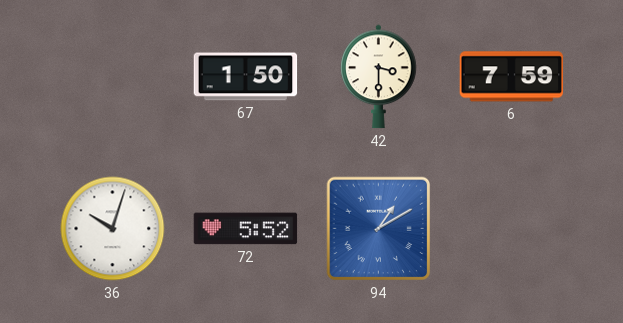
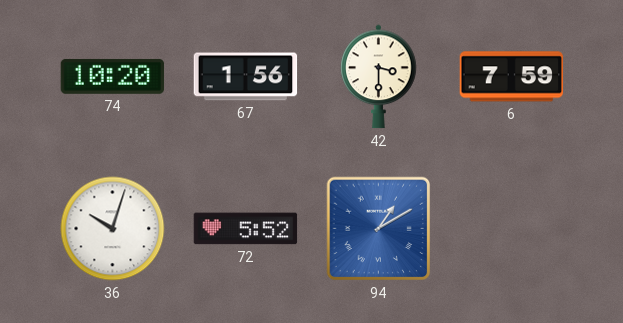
74: none -> 10:20
67: 1:50 -> 1:56
